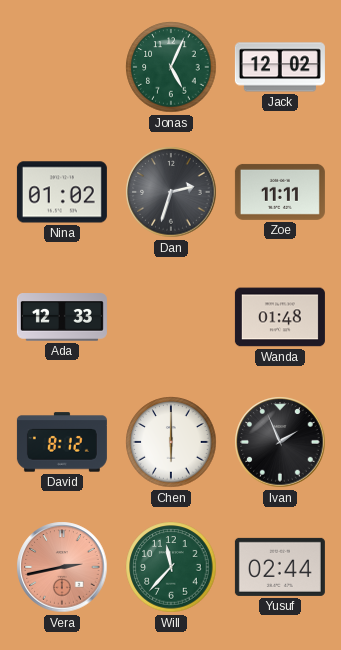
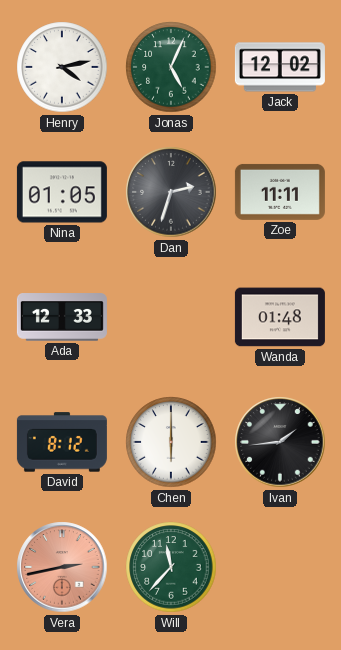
Henry: none -> 4:13
Nina: 01:02 -> 01:05
Ivan: 1:56 -> 1:44
Yusuf: 02:44 -> none
